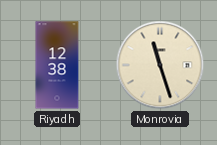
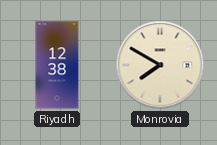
Monrovia: 11:27 -> 7:50
